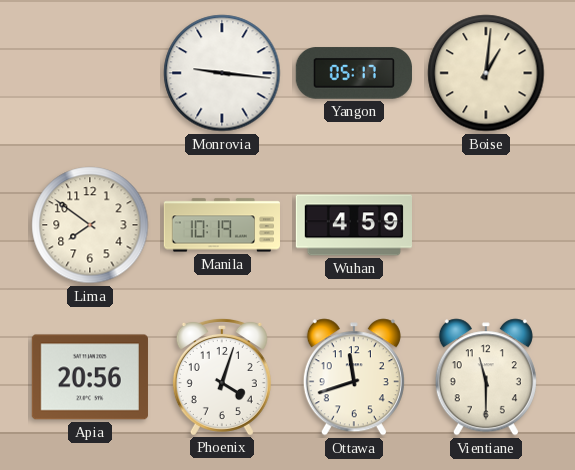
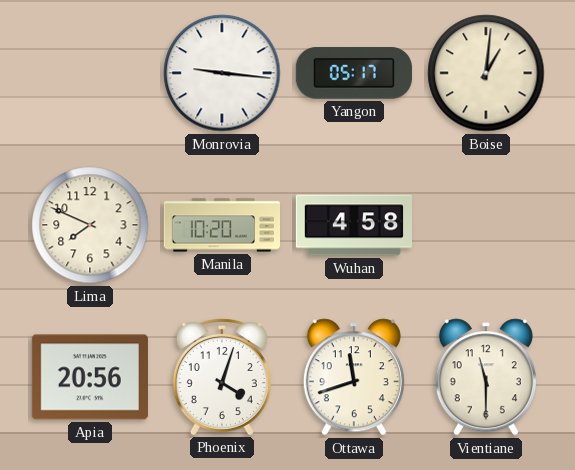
Lima: 7:51 -> 7:49
Manila: 10:19 -> 10:20
Wuhan: 4:59 -> 4:58
